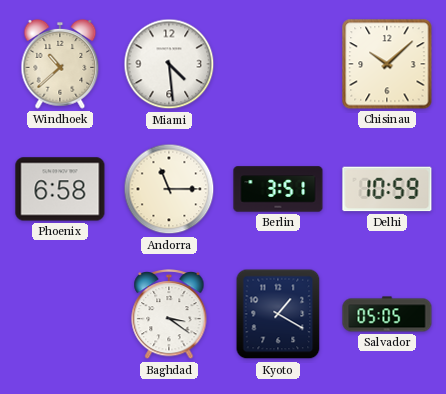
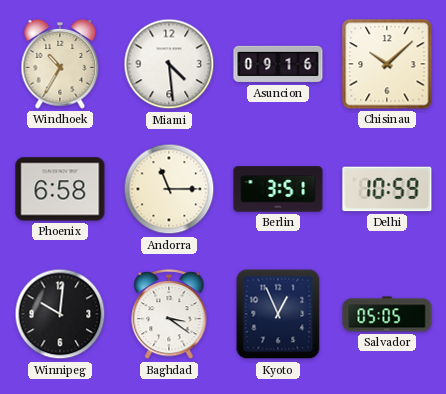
Windhoek: 10:38 -> 10:35
Asuncion: none -> 09:16
Winnipeg: none -> 10:01
Kyoto: 1:20 -> 12:56
